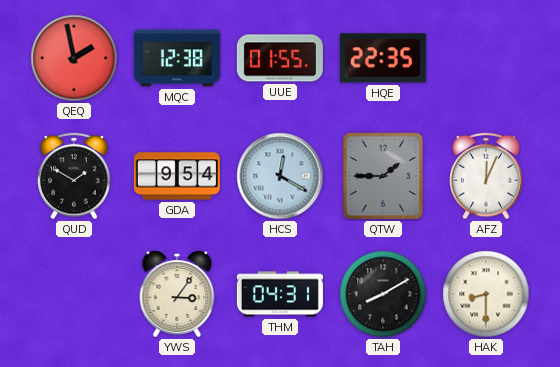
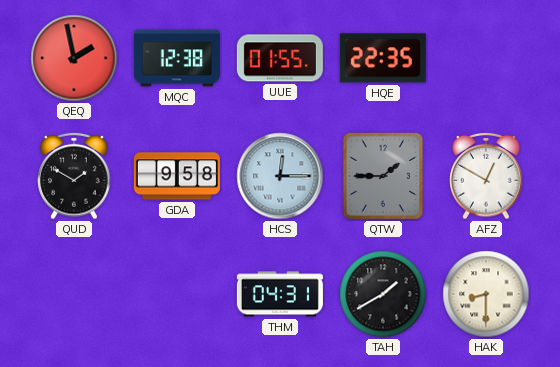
GDA: 9:54 -> 9:58
HCS: 12:20 -> 12:15
AFZ: 12:04 -> 12:50
YWS: 3:06 -> none
TAH: 8:10 -> 1:40
